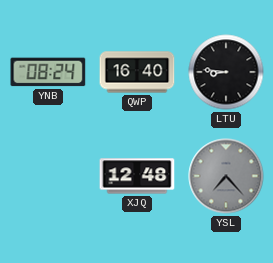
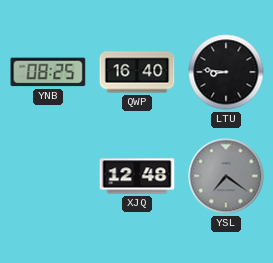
YNB: 08:24 -> 08:25
YSL: 7:23 -> 7:21
